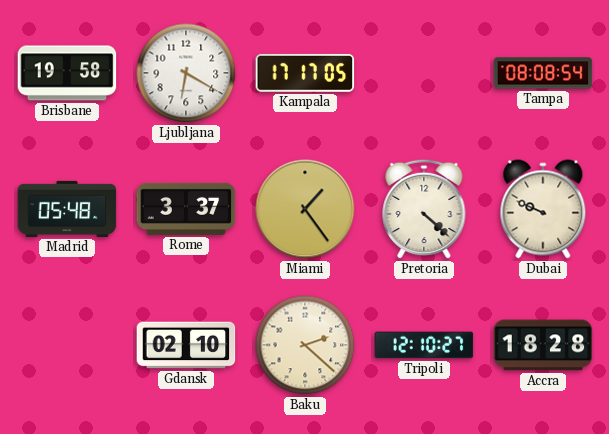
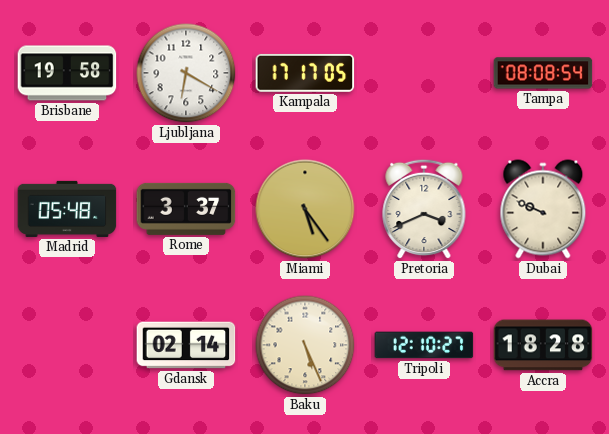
Miami: 1:24 -> 5:24
Pretoria: 4:22 -> 3:41
Gdansk: 02:10 -> 02:14
Baku: 2:22 -> 5:26
